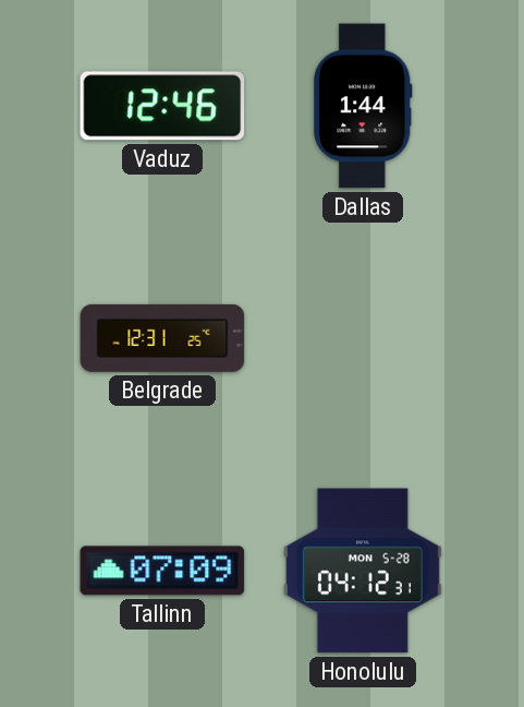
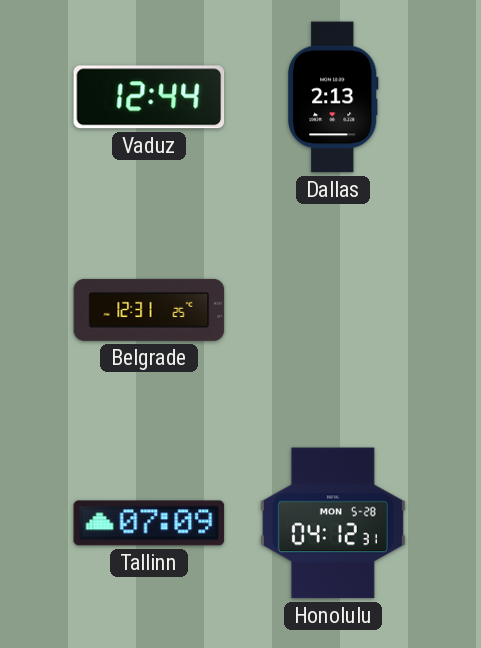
Vaduz: 12:46 -> 12:44
Dallas: 1:44 -> 2:13
